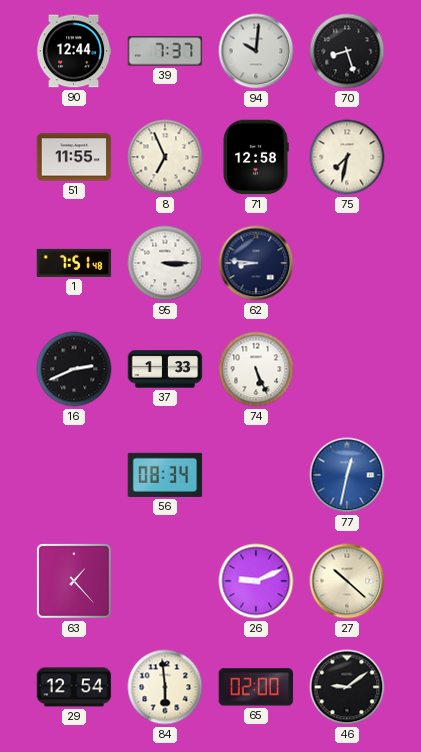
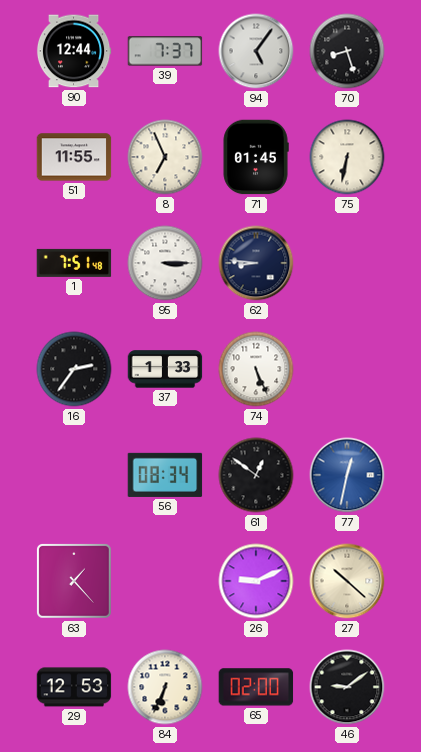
94: 10:01 -> 5:06
71: 12:58 -> 01:45
75: 7:32 -> 6:32
16: 2:41 -> 2:36
61: none -> 12:51
29: 12:54 -> 12:53
84: 5:59 -> 6:34
